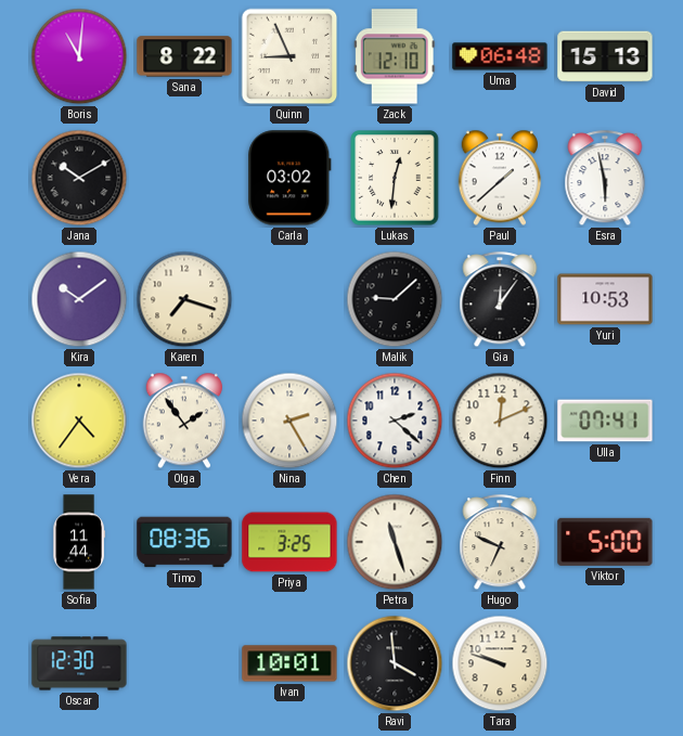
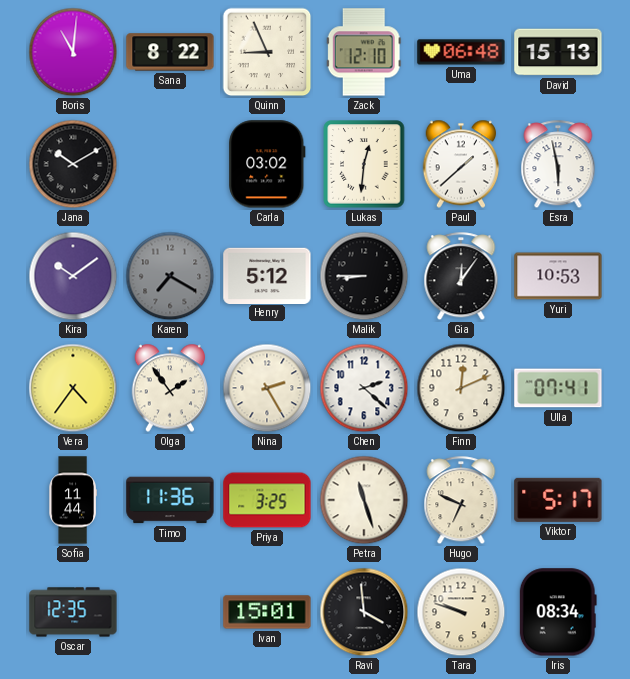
Karen: 7:18 -> 7:20
Karen dial: cream -> grey
Henry: none -> 5:12
Malik: 9:08 -> 8:45
Timo: 08:36 -> 11:36
Viktor: 5:00 -> 5:17
Oscar: 12:30 -> 12:35
Ivan: 10:01 -> 15:01
Iris: none -> 08:34
